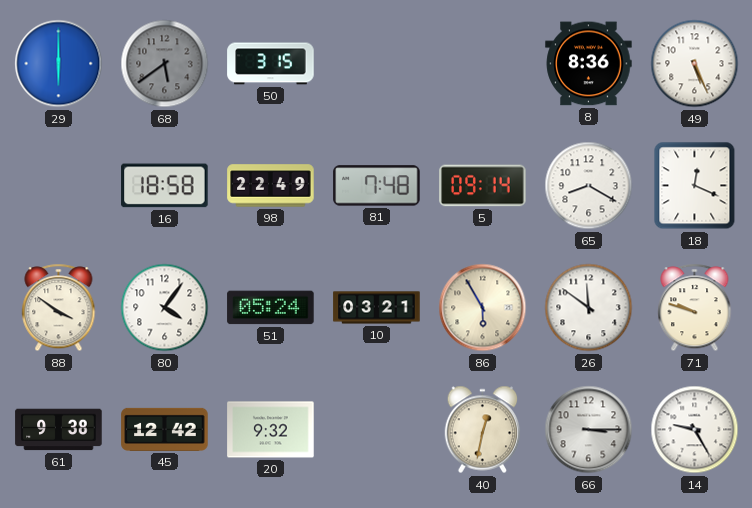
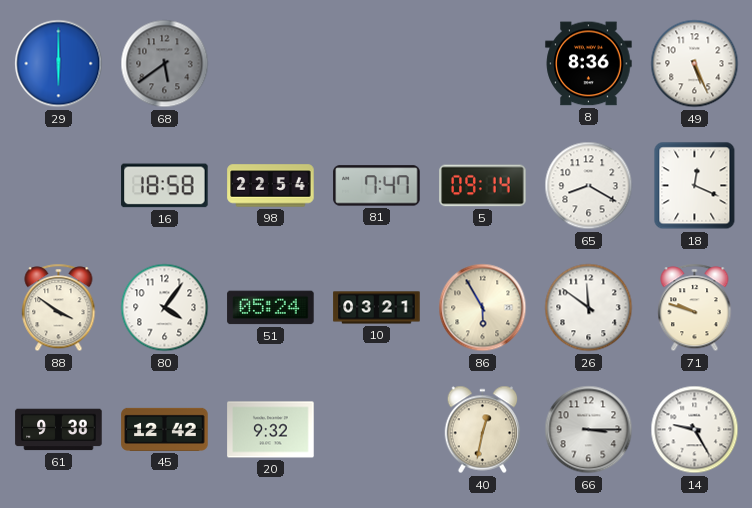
50: 3:15 -> none
98: 22:49 -> 22:54
81: 7:48 -> 7:47
